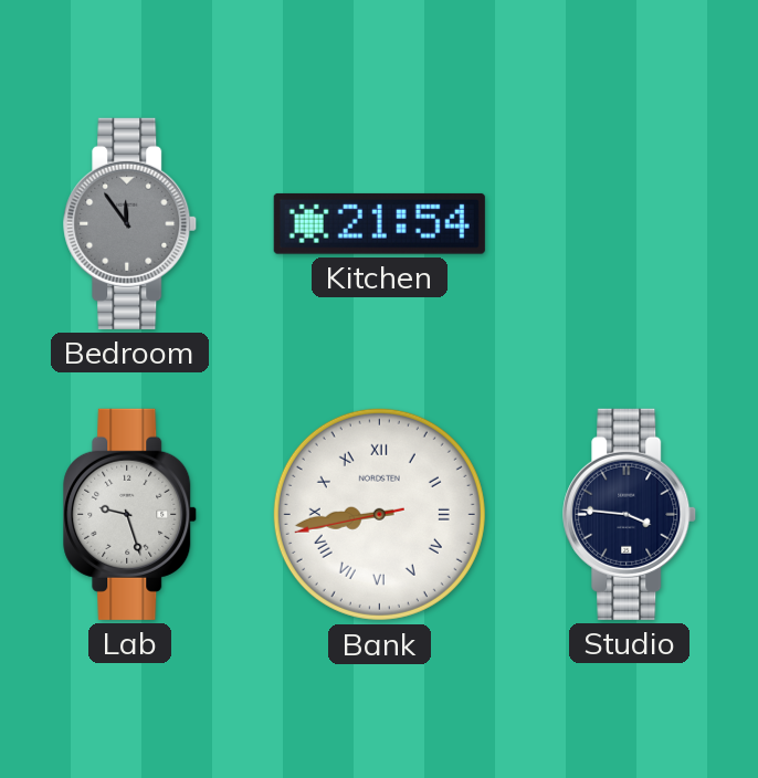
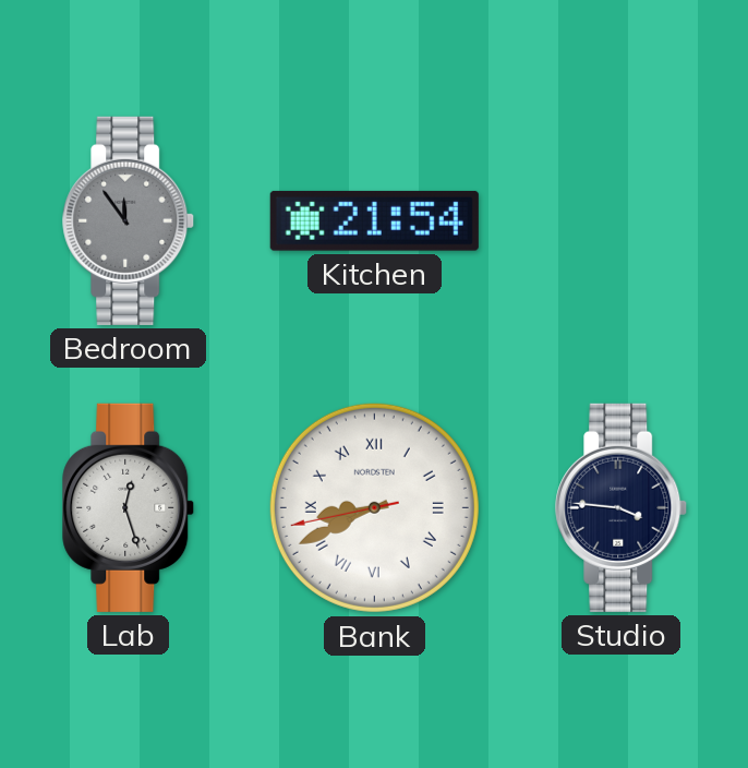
Lab: 9:27 -> 12:27
Bank: 8:43 -> 8:40
